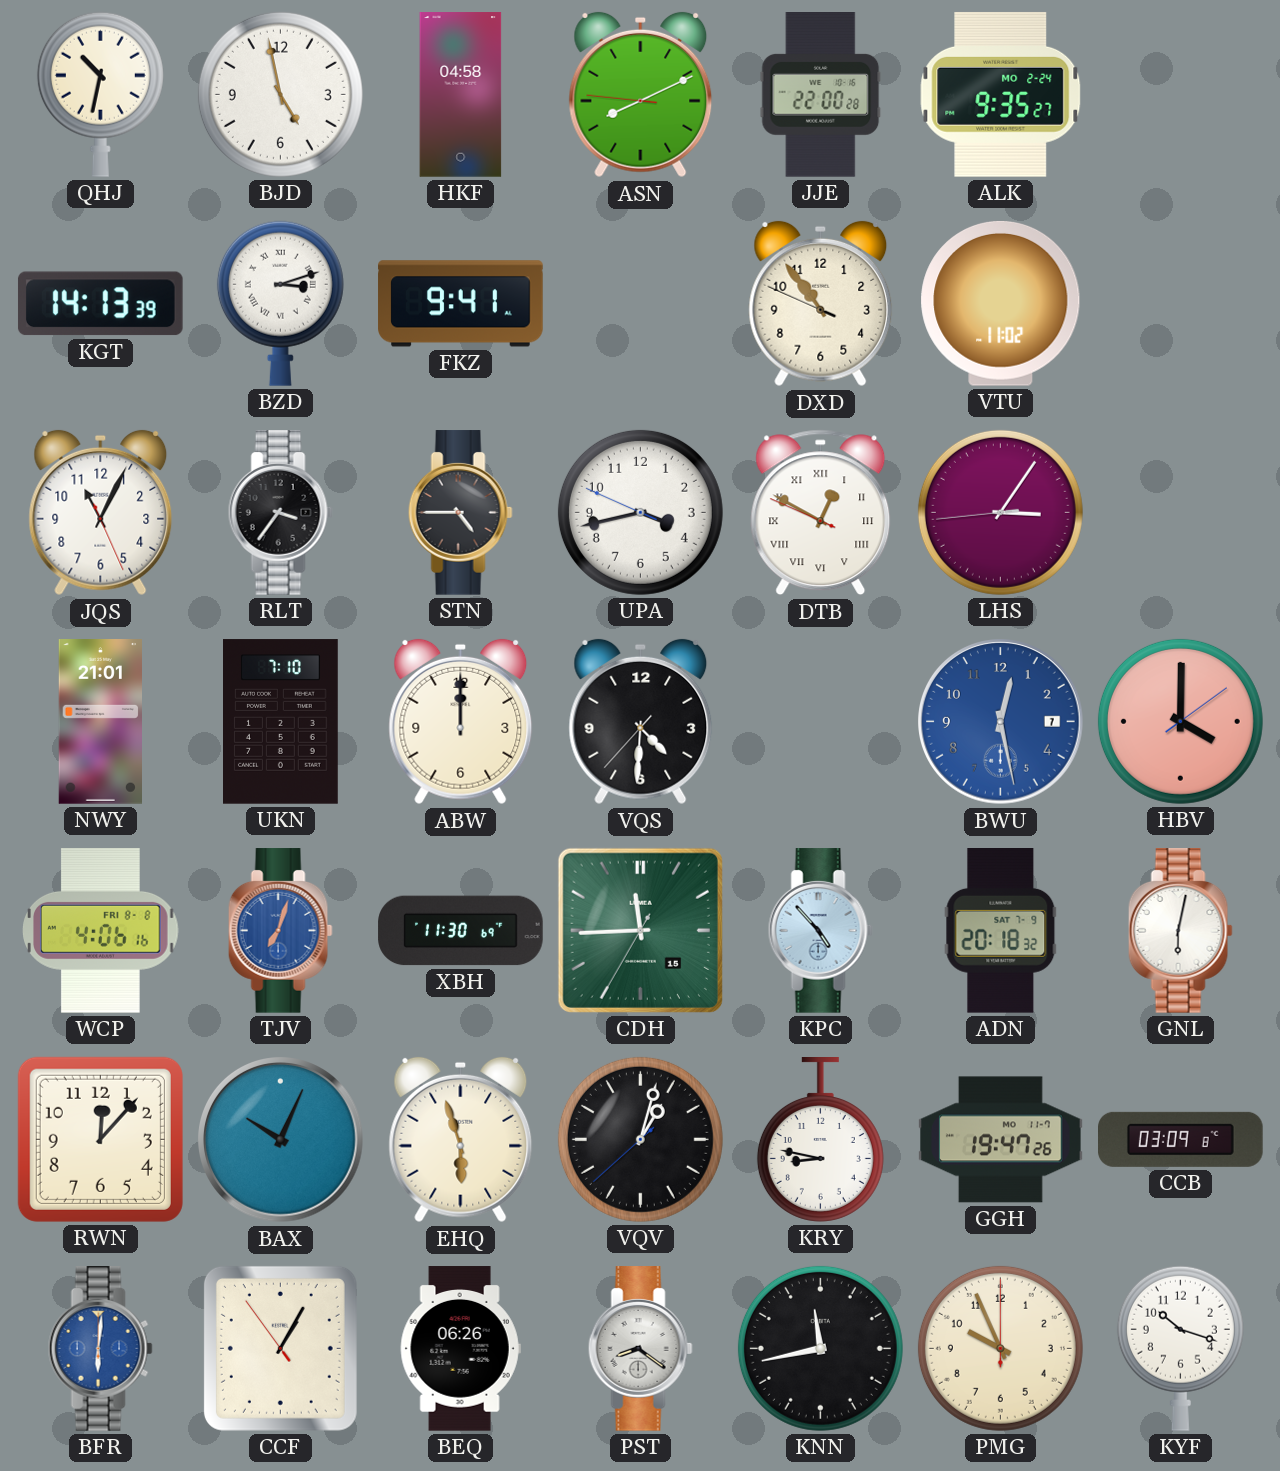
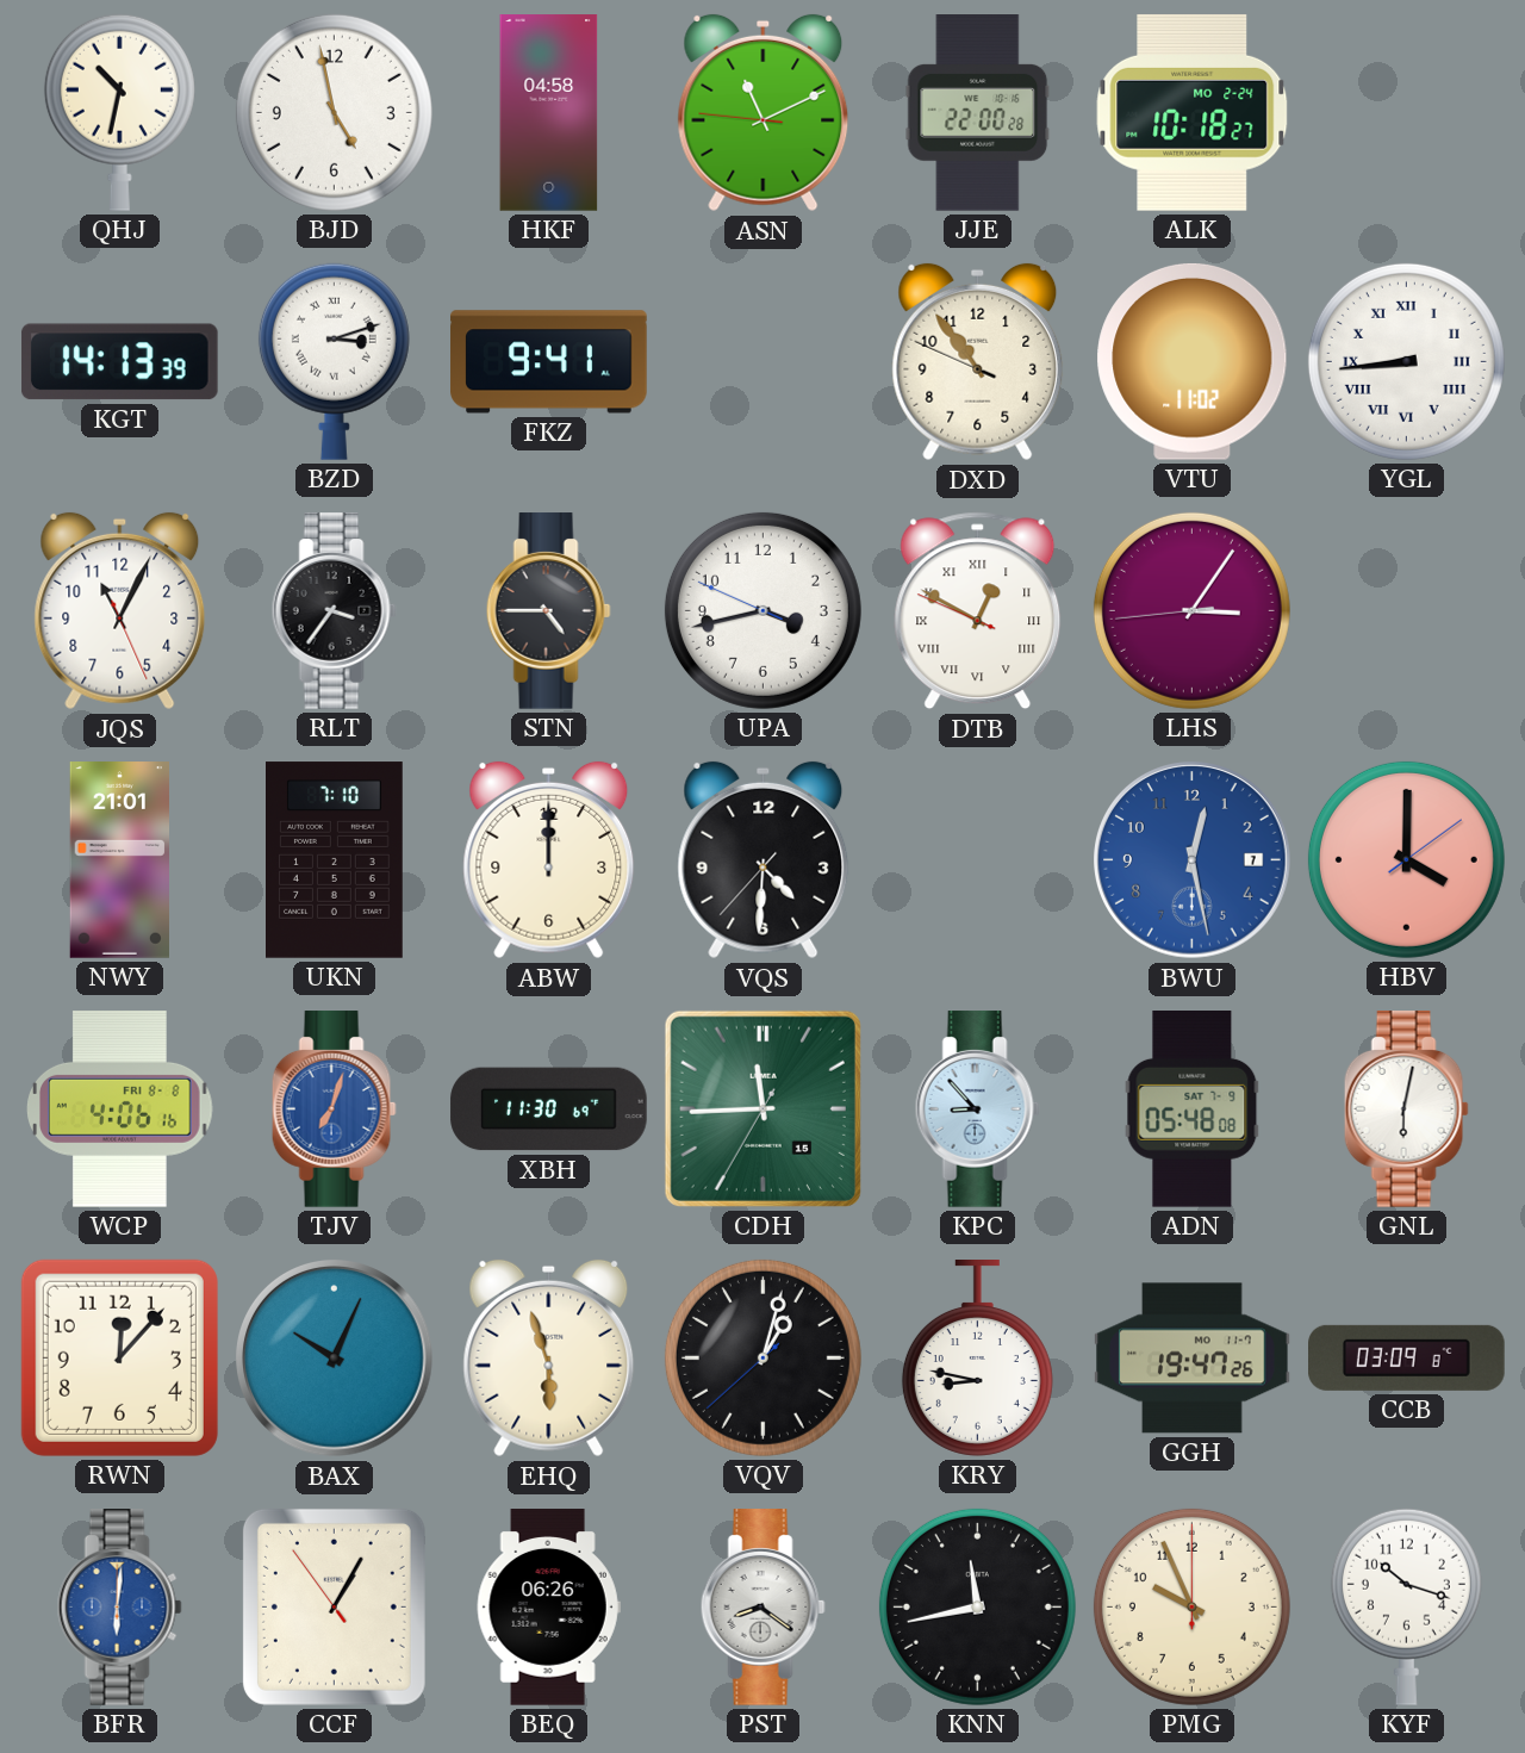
ASN: 8:10 -> 11:10
ALK: 9:35 -> 10:18
YGL: none -> 8:44
KPC: 4:53 -> 8:53
ADN: 20:18 -> 05:48
